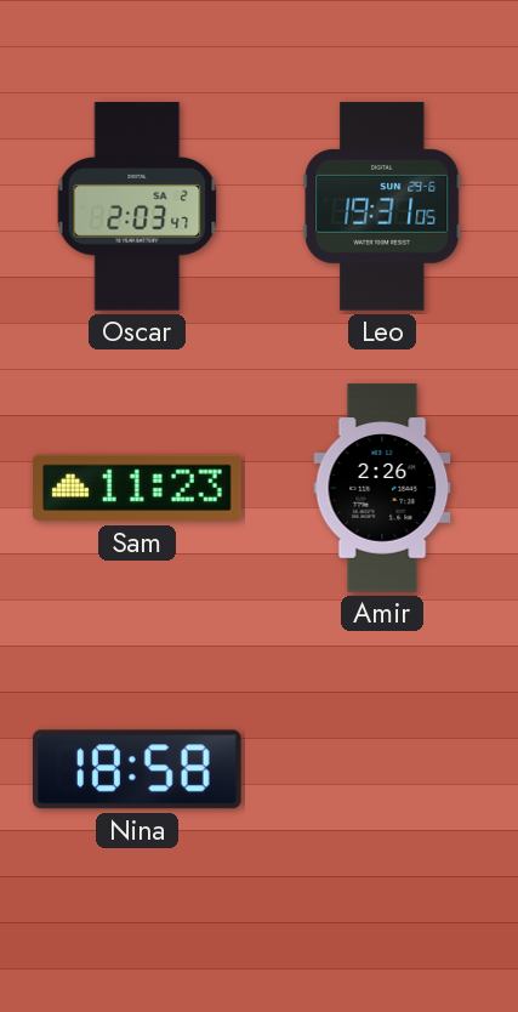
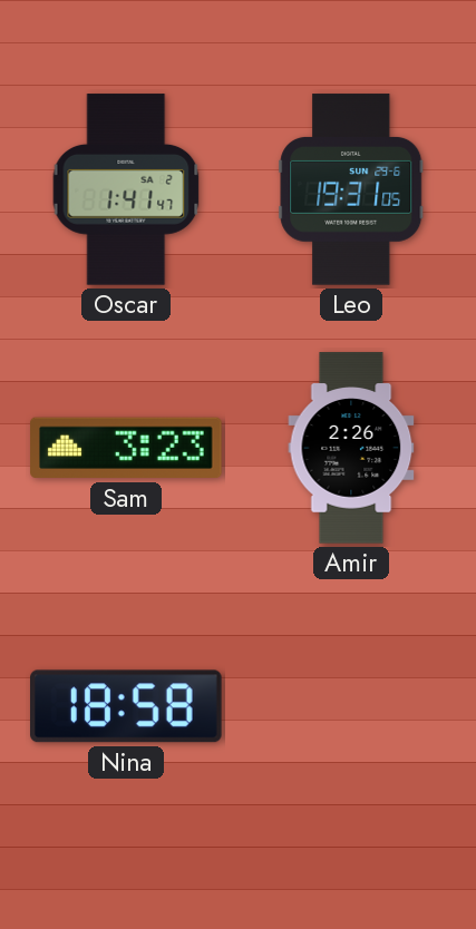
Oscar: 2:03 -> 1:41
Sam: 11:23 -> 3:23
